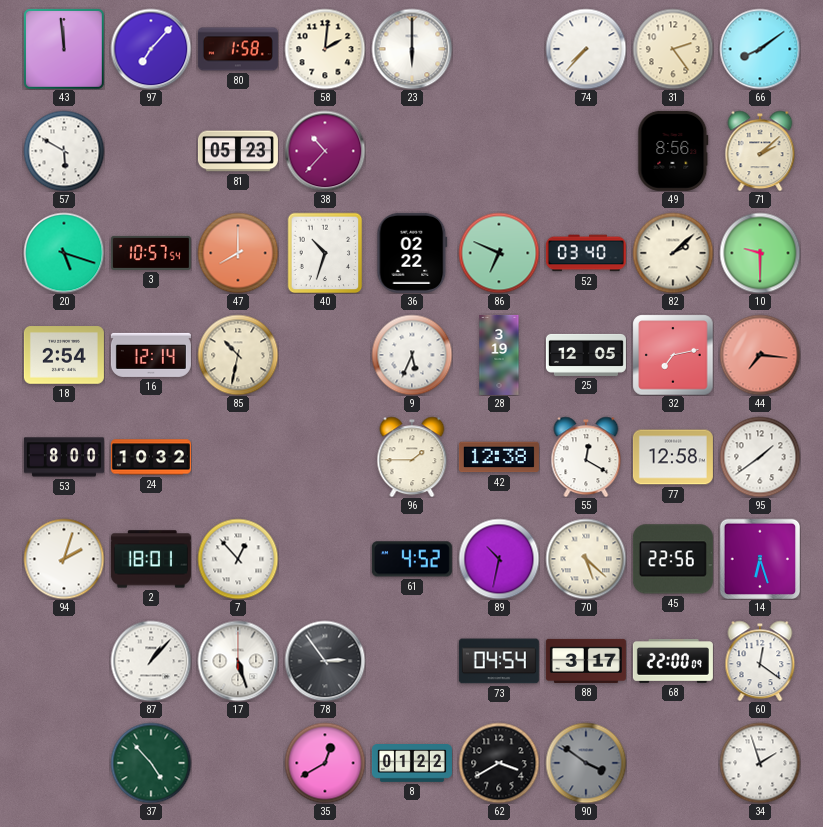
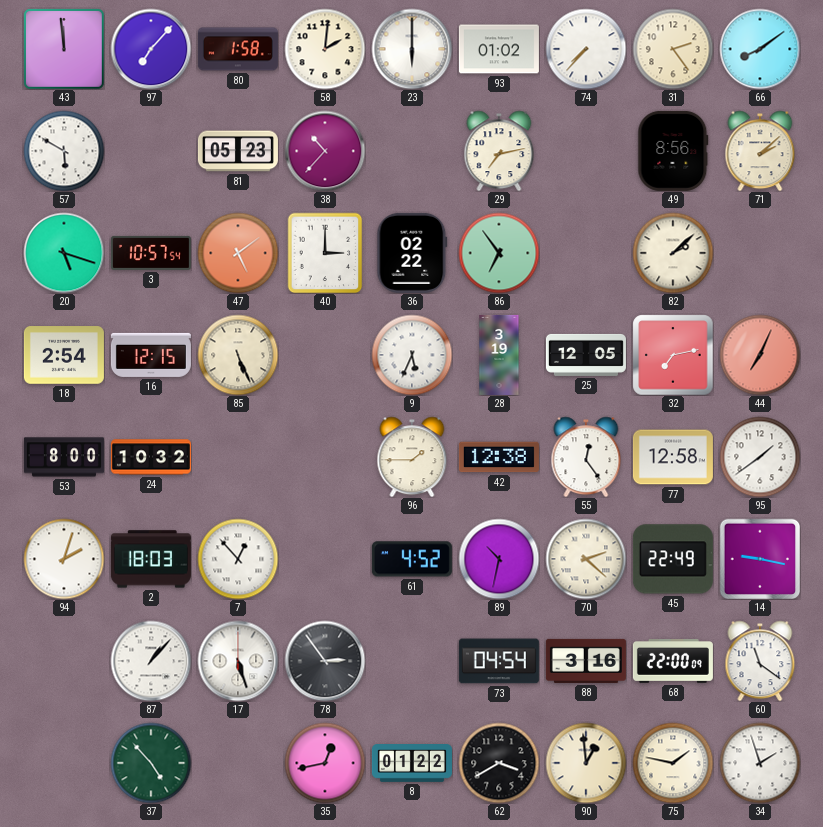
93: none -> 01:02
29: none -> 7:13
47: 8:00 -> 5:09
40: 10:33 -> 3:00
86: 6:49 -> 6:54
52: 03:40 -> none
10: 9:30 -> none
16: 12:14 -> 12:15
85: 10:32 -> 5:26
44: 7:16 -> 7:04
55: 12:20 -> 12:24
2: 18:01 -> 18:03
70: 5:22 -> 2:22
45: 22:56 -> 22:49
14: 6:27 -> 9:17
88: 3:17 -> 3:16
60: 12:21 -> 11:21
35: 12:40 -> 12:43
90: 3:51 -> 12:59
90 dial: grey -> cream
75: none -> 1:47
